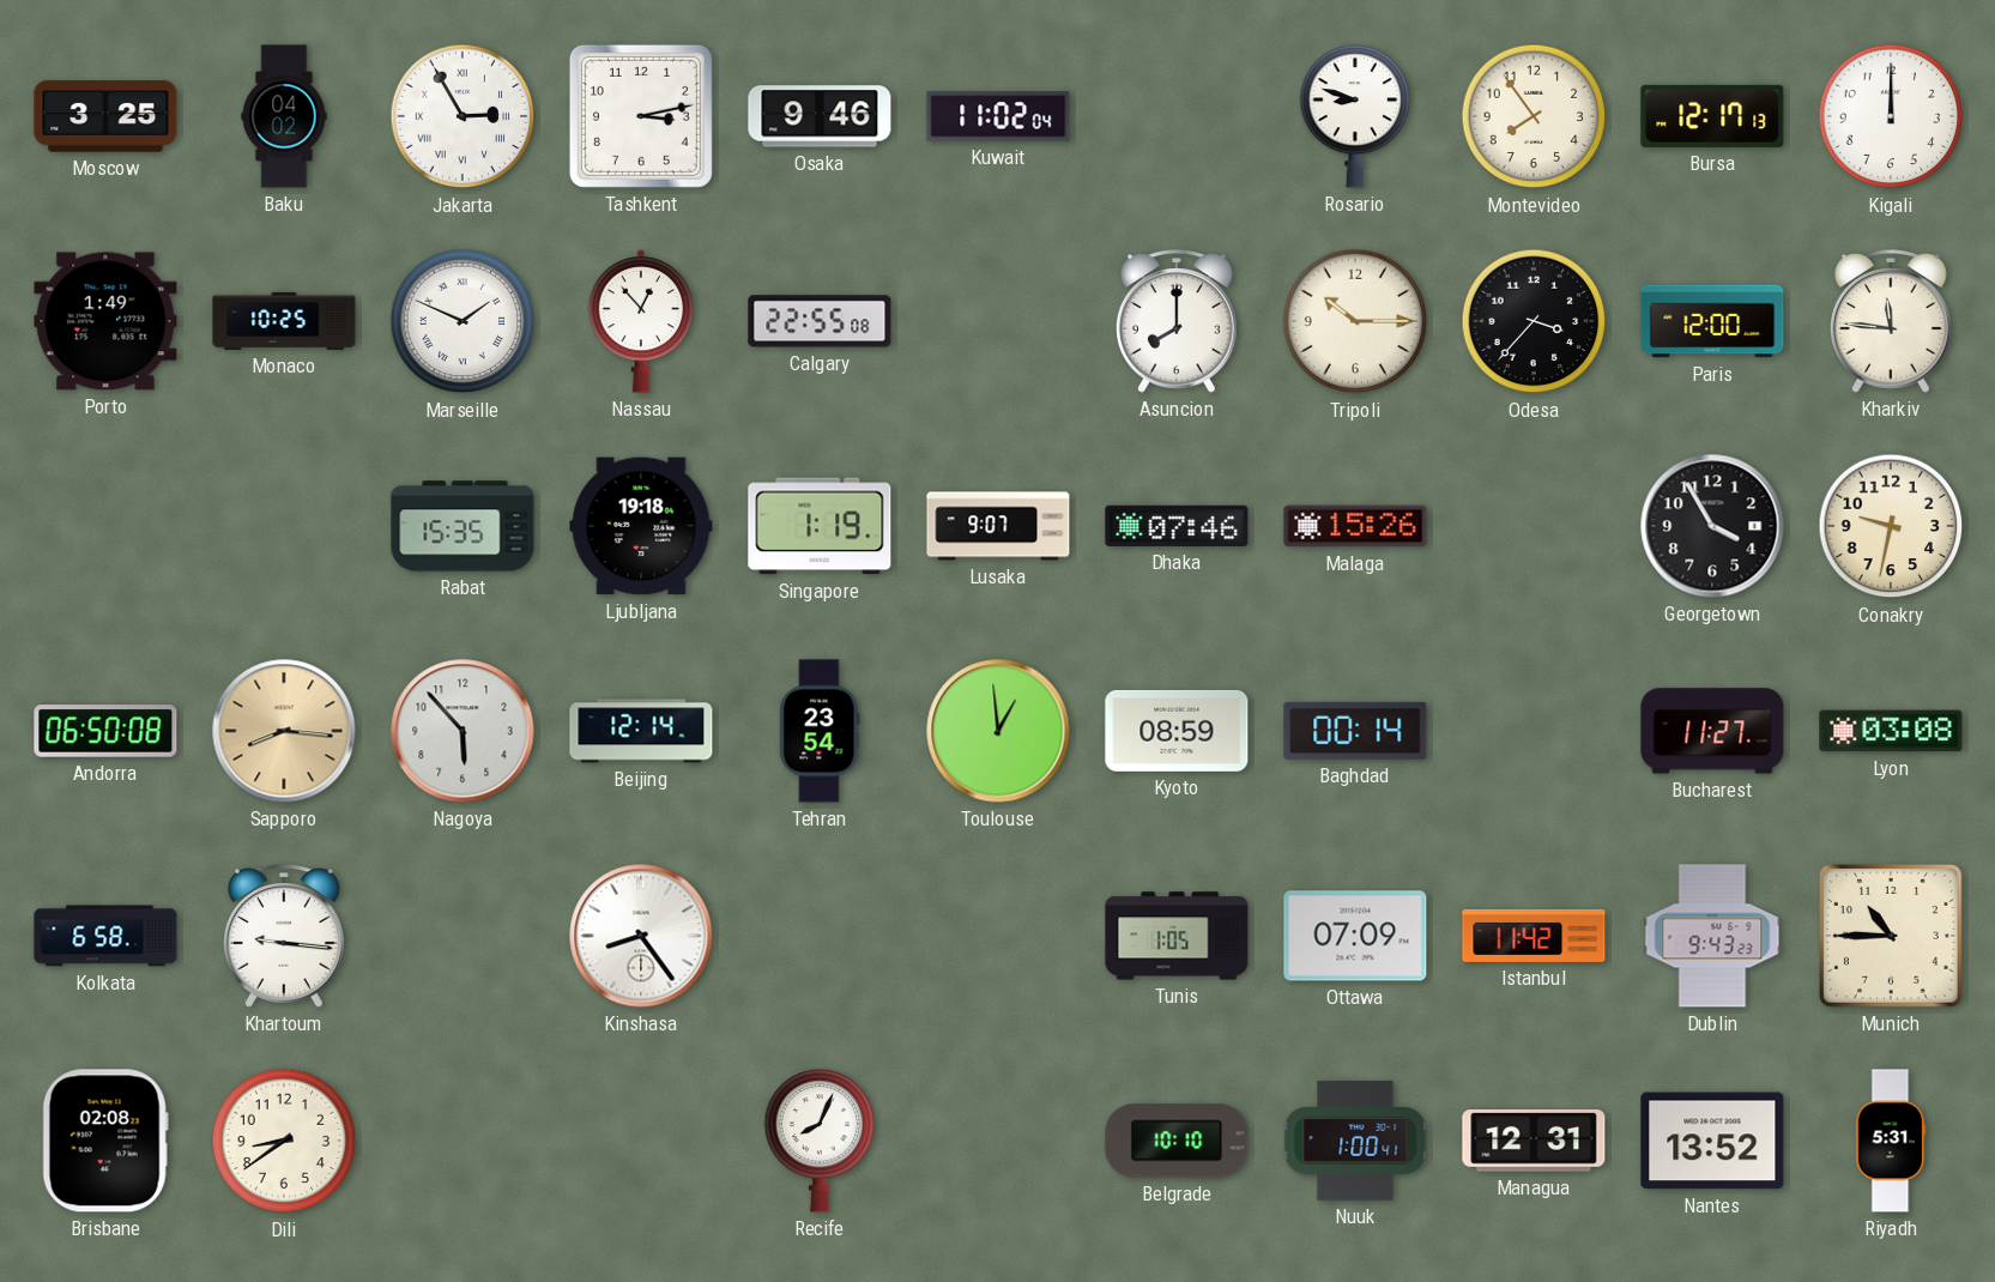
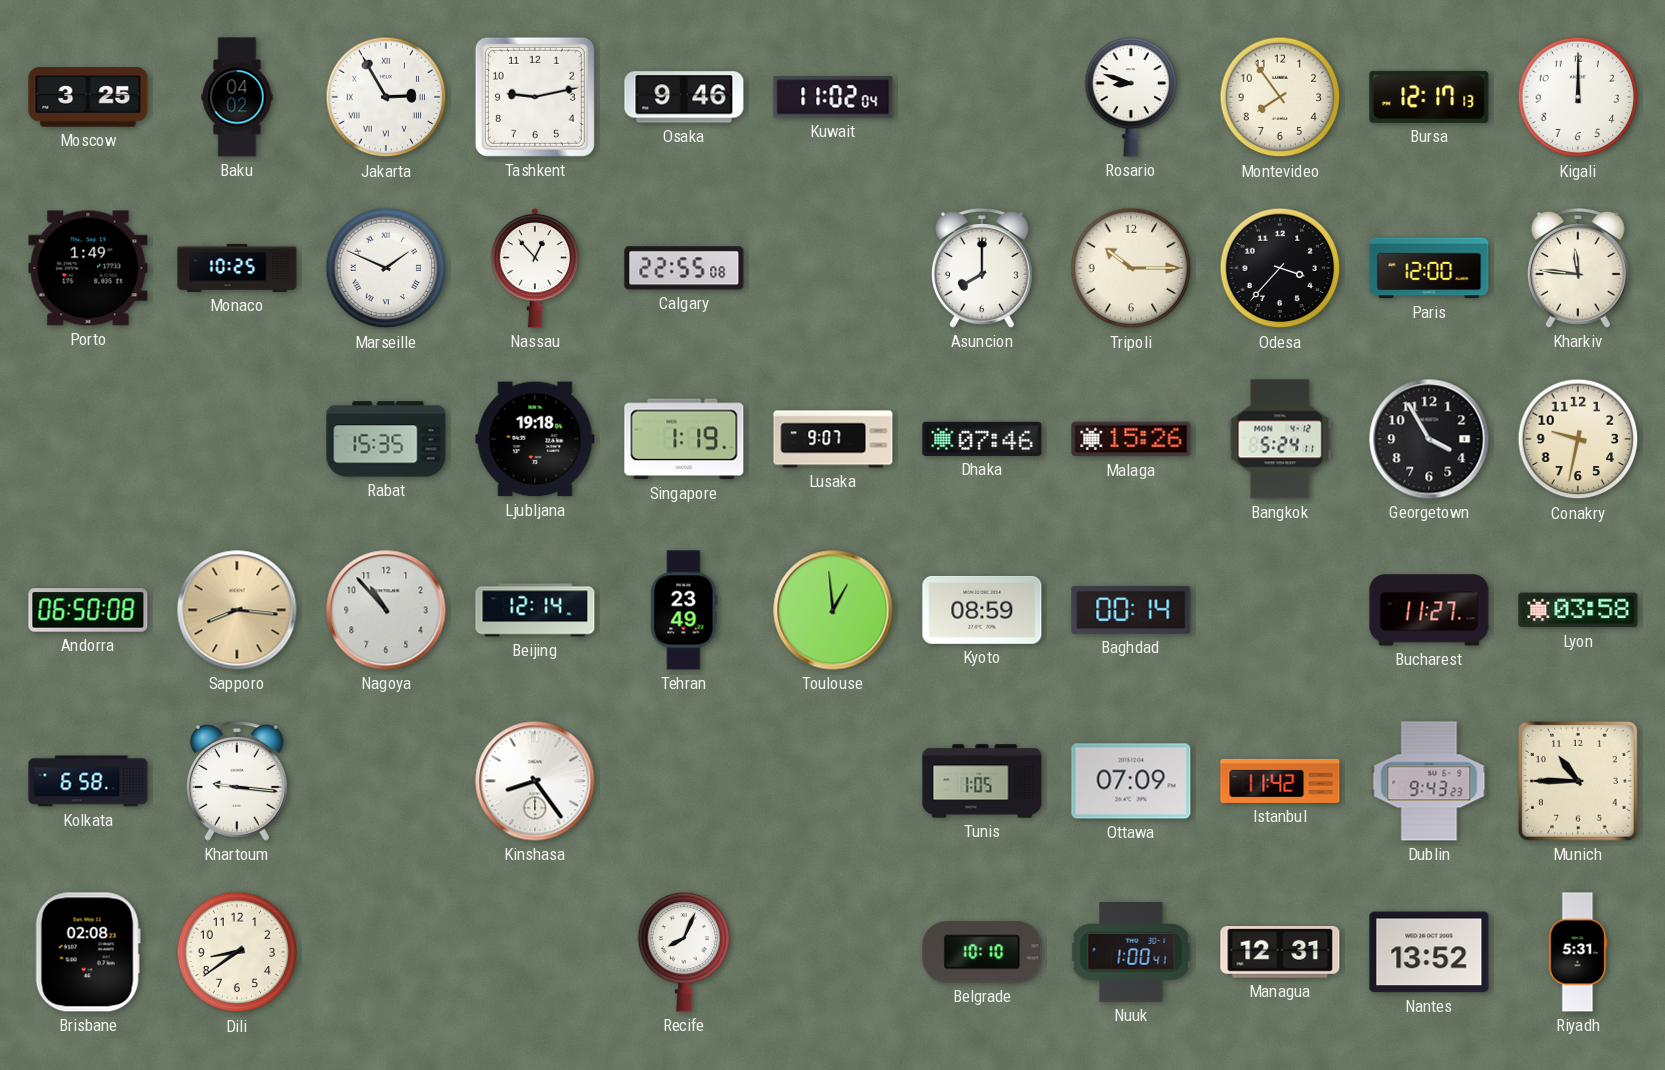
Tashkent: 3:13 -> 9:13
Bangkok: none -> 5:24
Nagoya: 5:53 -> 10:53
Tehran: 23:54 -> 23:49
Lyon: 03:08 -> 03:58
